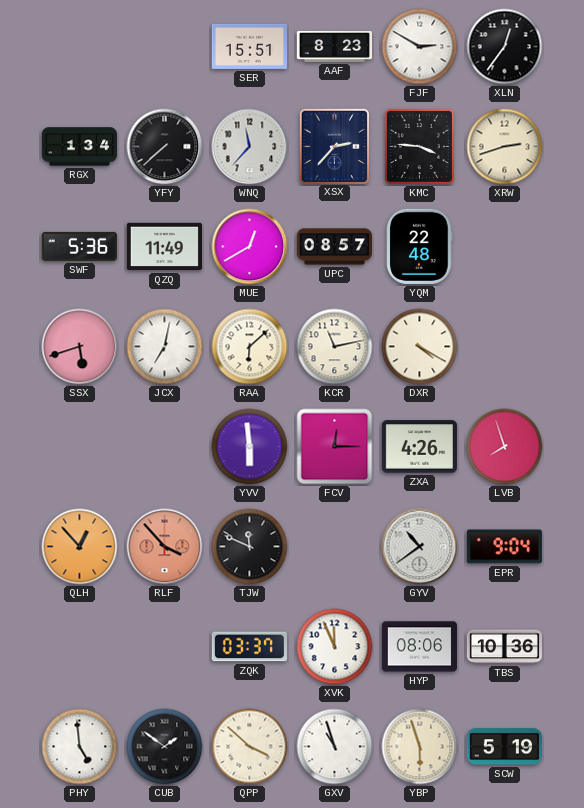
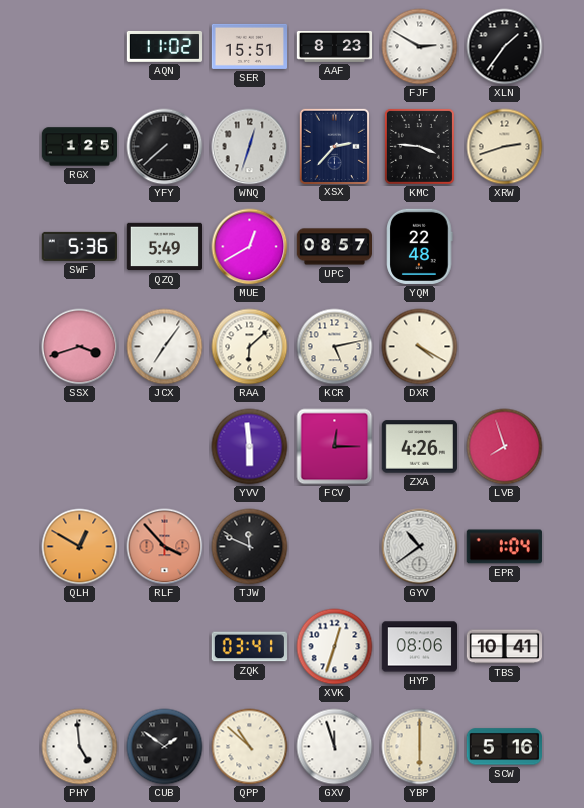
AQN: none -> 11:02
XLN: 12:36 -> 1:36
RGX: 1:34 -> 1:25
WNQ: 11:37 -> 12:33
QZQ: 11:49 -> 5:49
SSX: 5:42 -> 3:42
JCX: 7:02 -> 7:06
KCR: 11:13 -> 5:13
QLH: 12:53 -> 12:50
EPR: 9:04 -> 1:04
ZQK: 03:37 -> 03:41
XVK: 11:56 -> 12:33
TBS: 10:36 -> 10:41
QPP: 3:52 -> 10:52
GXV: 10:57 -> 11:57
YBP: 5:57 -> 6:00
SCW: 5:19 -> 5:16
